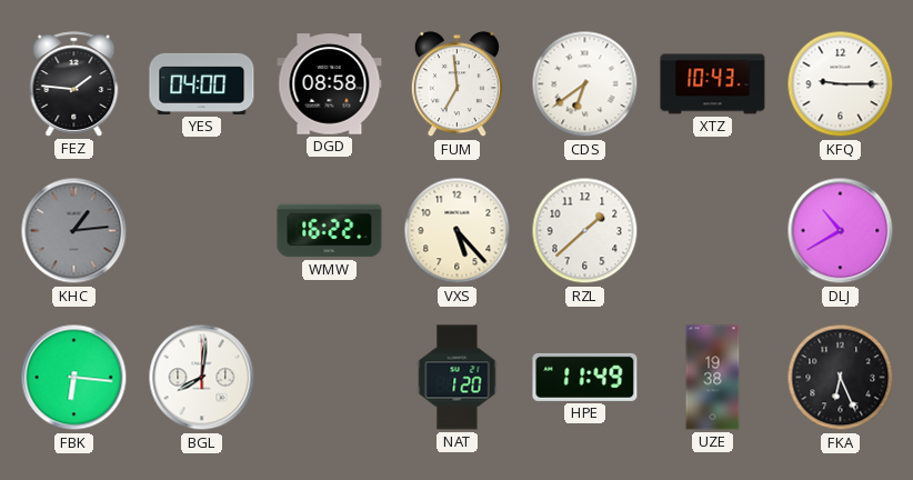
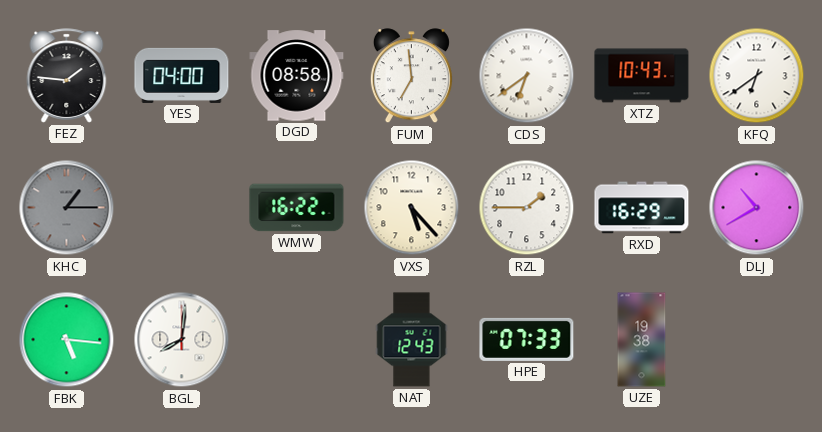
KFQ: 9:15 -> 6:39
KHC: 1:14 -> 1:15
RZL: 1:38 -> 1:45
RXD: none -> 16:29
FBK: 6:16 -> 5:16
NAT: 1:20 -> 12:43
HPE: 11:49 -> 07:33
FKA: 6:26 -> none
